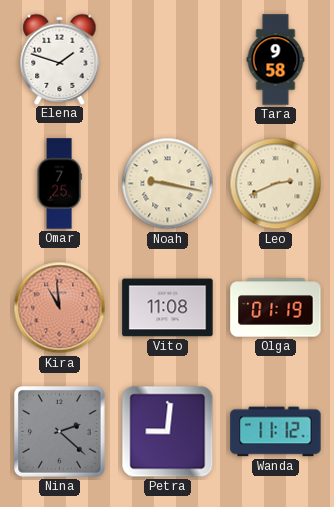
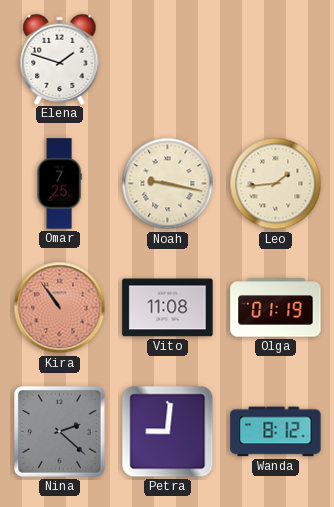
Tara: 9:58 -> none
Leo: 2:41 -> 1:44
Kira: 10:59 -> 10:54
Wanda: 11:12 -> 8:12
